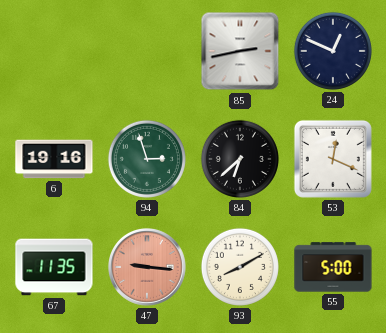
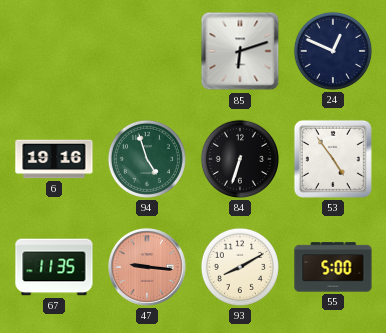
85: 2:43 -> 6:12
94: 2:57 -> 4:57
84: 6:38 -> 6:33
53: 12:19 -> 4:54
